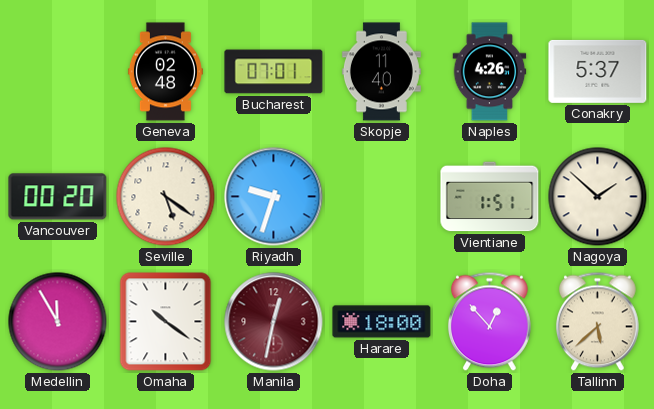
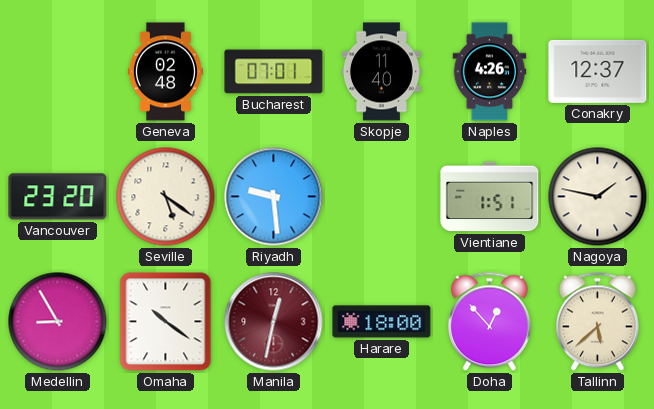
Conakry: 5:37 -> 12:37
Vancouver: 00:20 -> 23:20
Riyadh: 9:33 -> 9:29
Nagoya: 1:52 -> 1:47
Medellin: 11:55 -> 8:55
